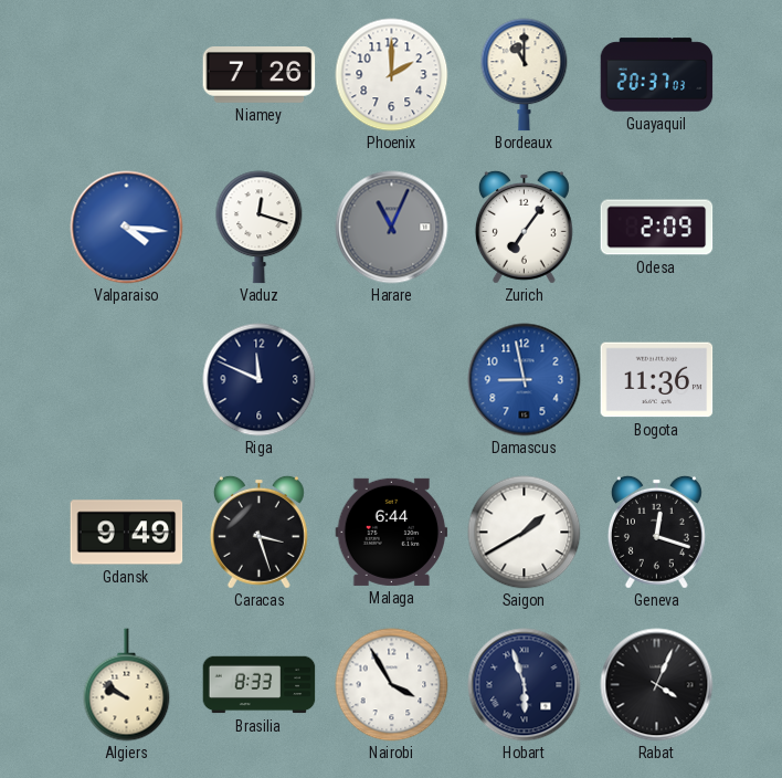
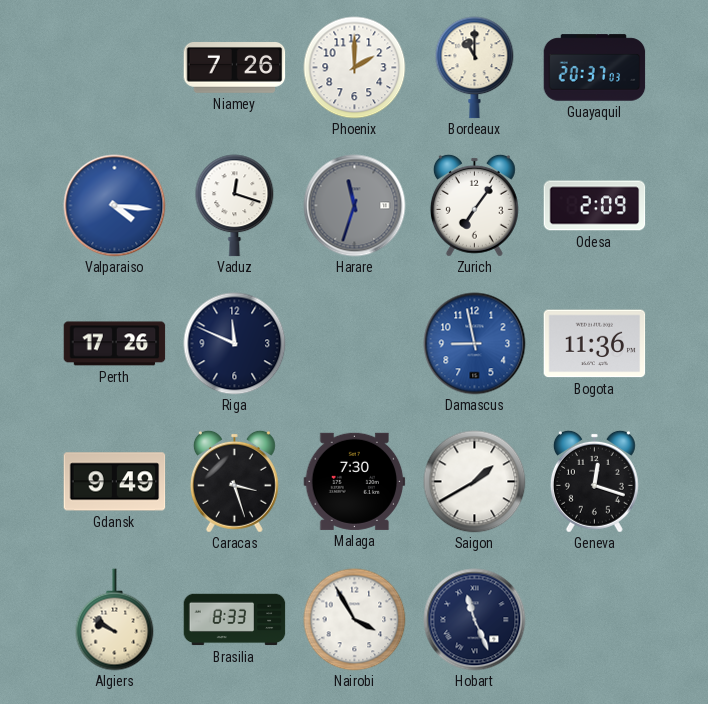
Harare: 11:04 -> 11:33
Perth: none -> 17:26
Malaga: 6:44 -> 7:30
Hobart: 5:57 -> 11:26
Rabat: 4:04 -> none
